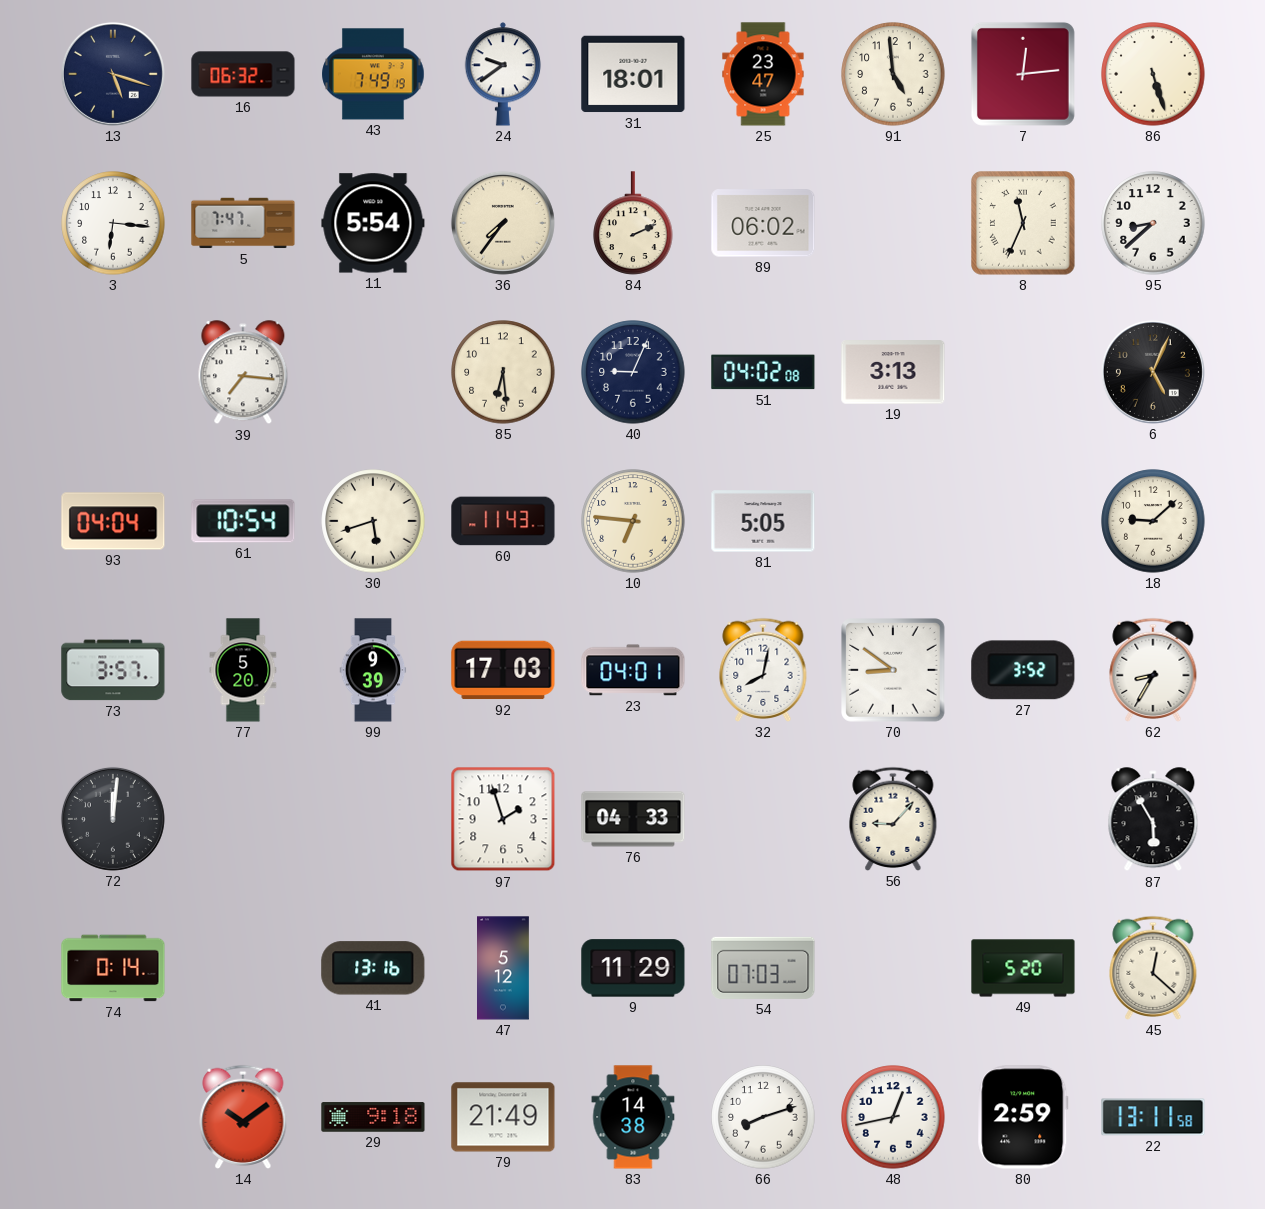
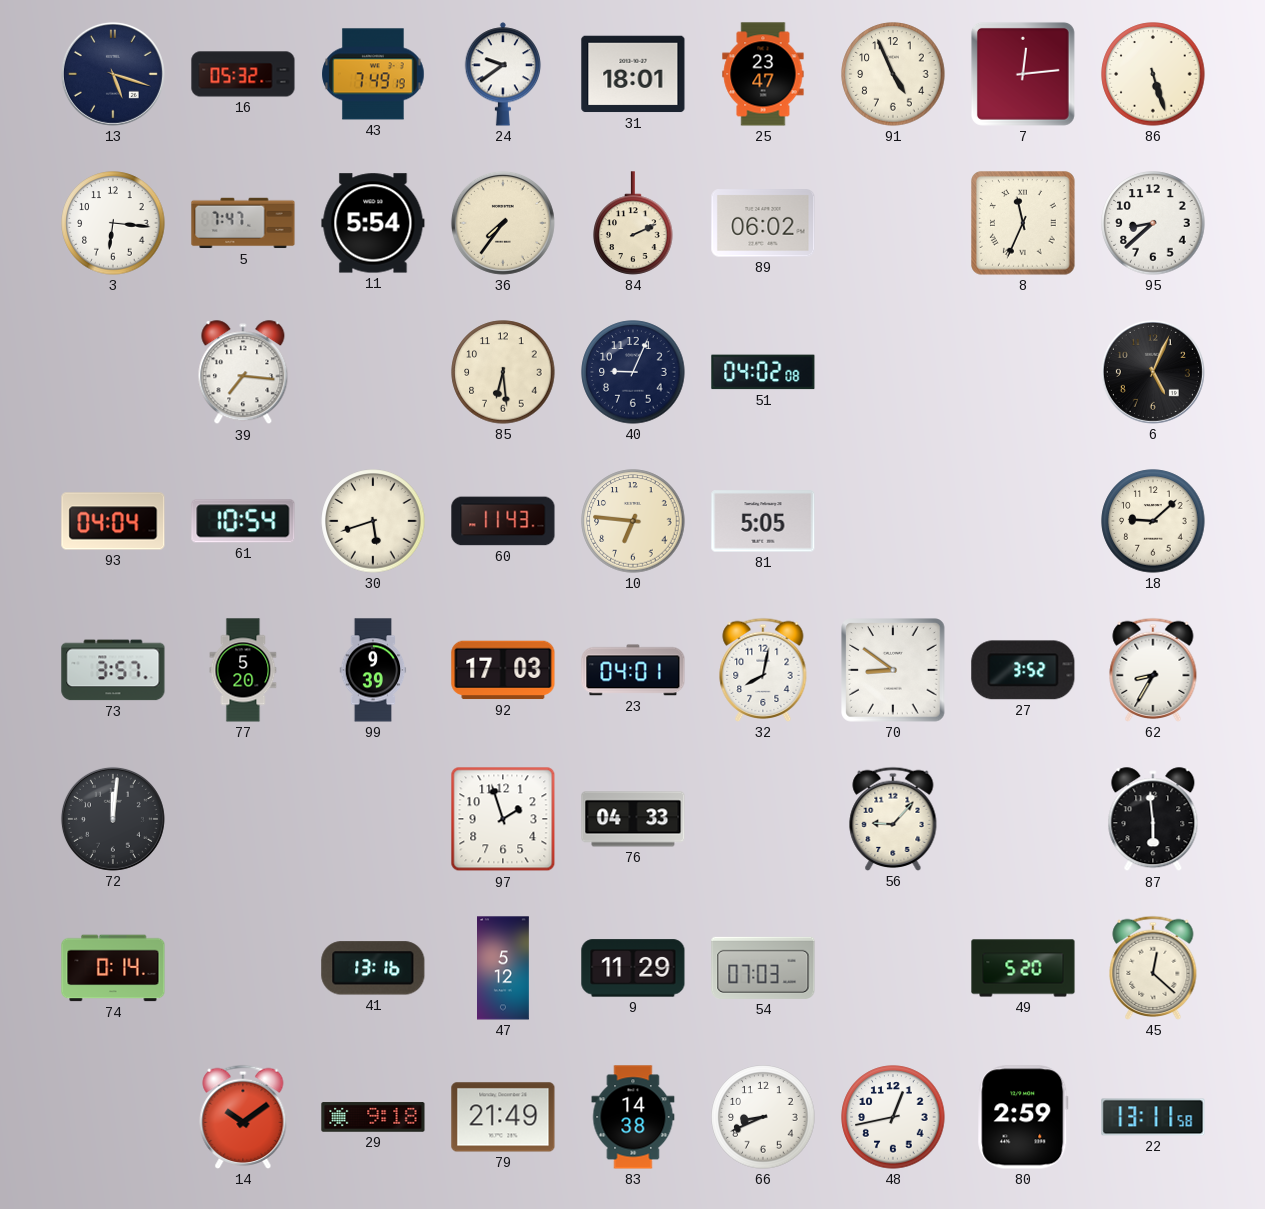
16: 06:32 -> 05:32
91: 4:59 -> 4:56
19: 3:13 -> none
87: 5:55 -> 5:59
66: 8:12 -> 8:41
